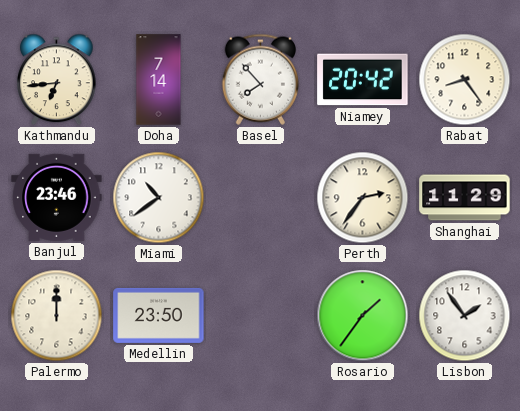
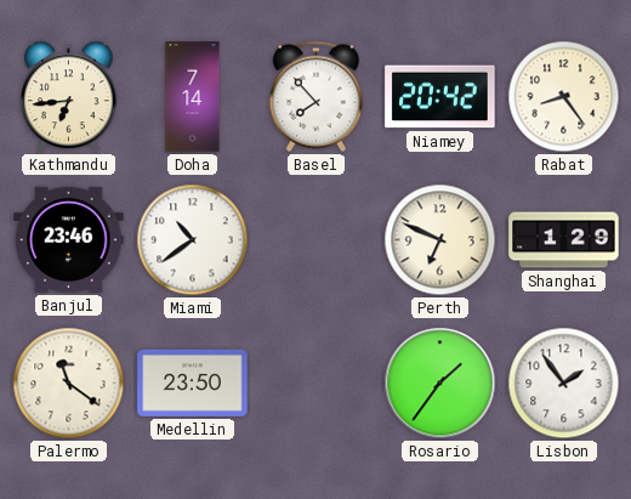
Perth: 2:36 -> 6:49
Shanghai: 11:29 -> 1:29
Palermo: 12:00 -> 11:21
